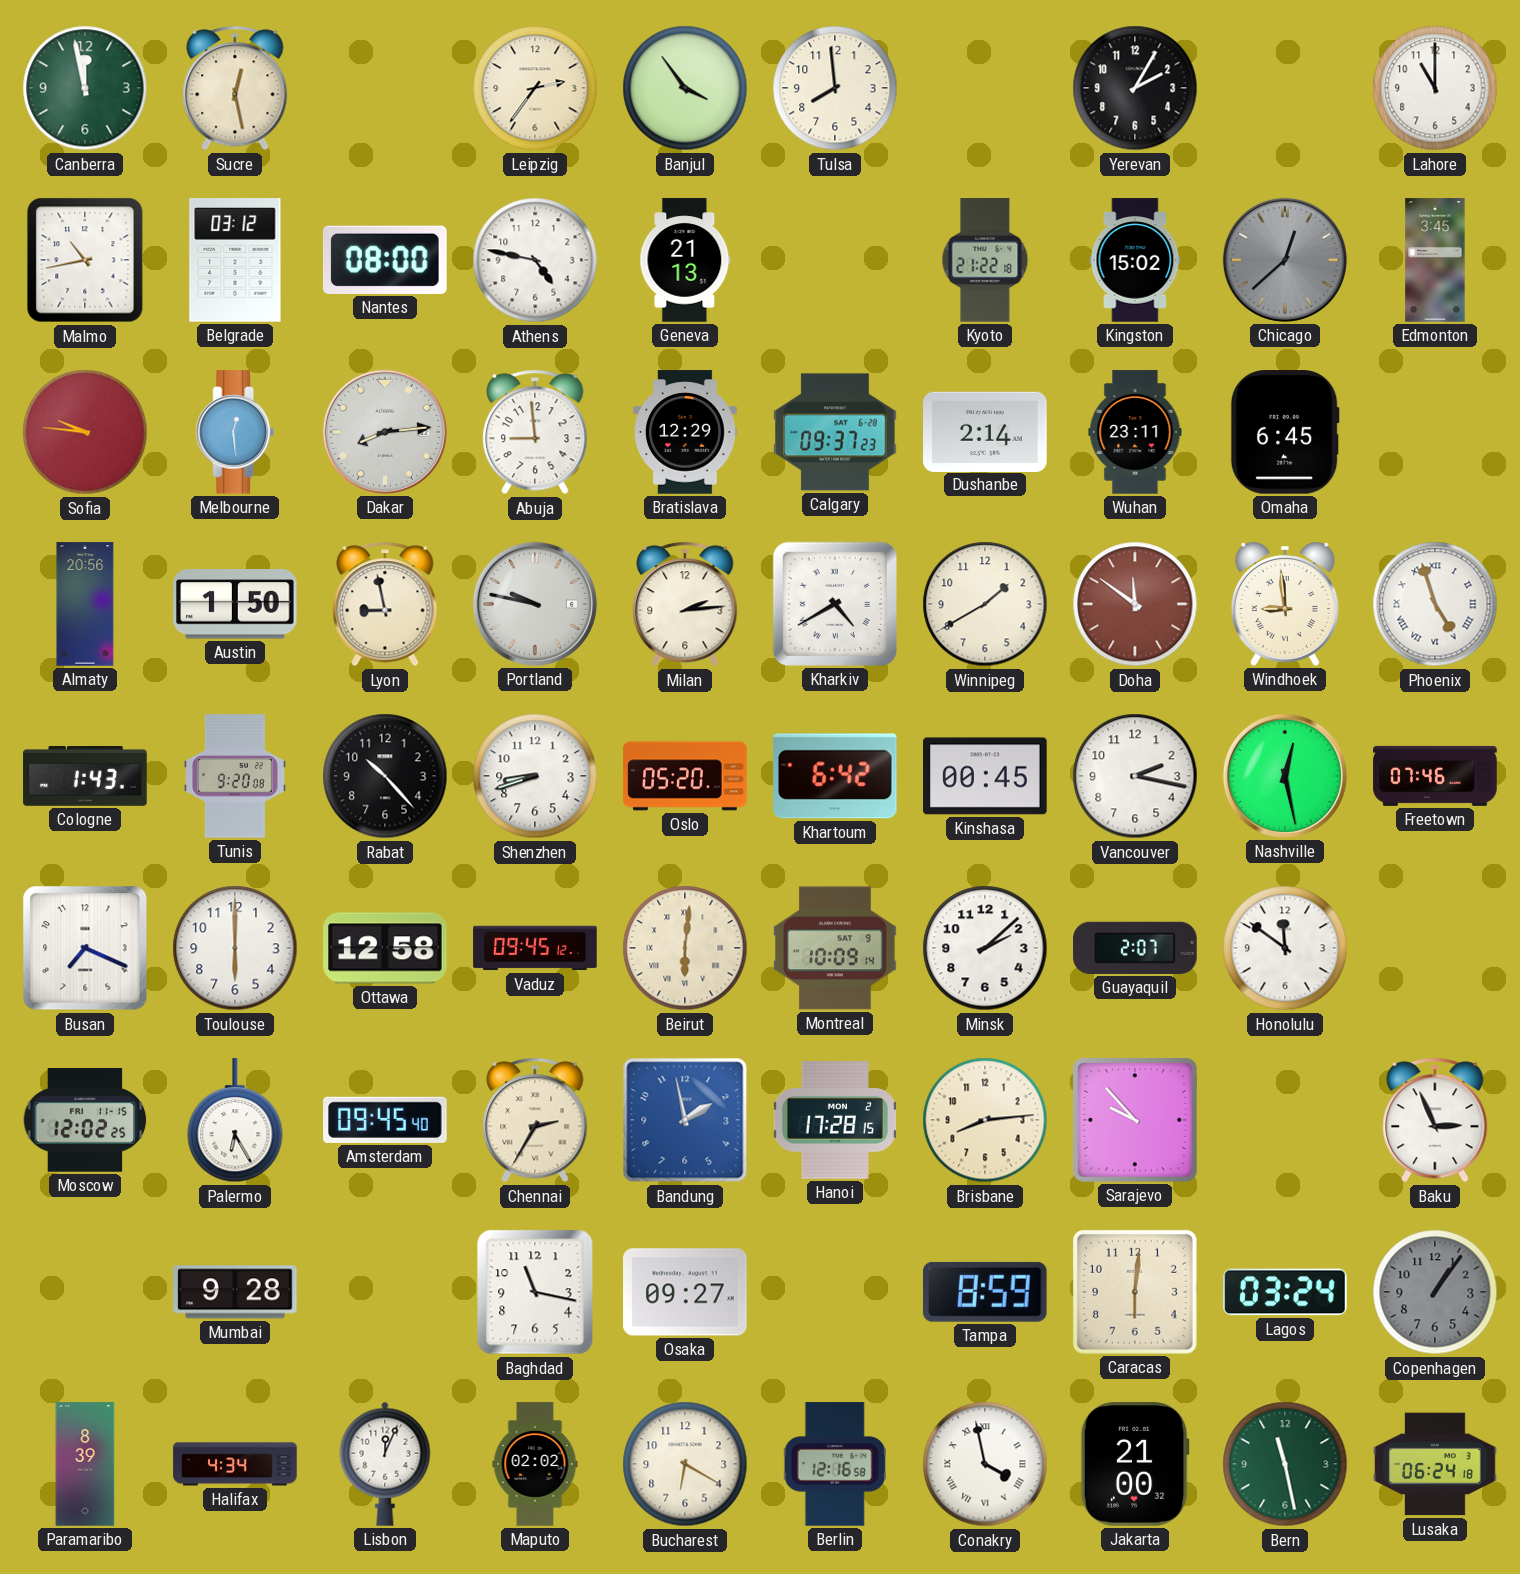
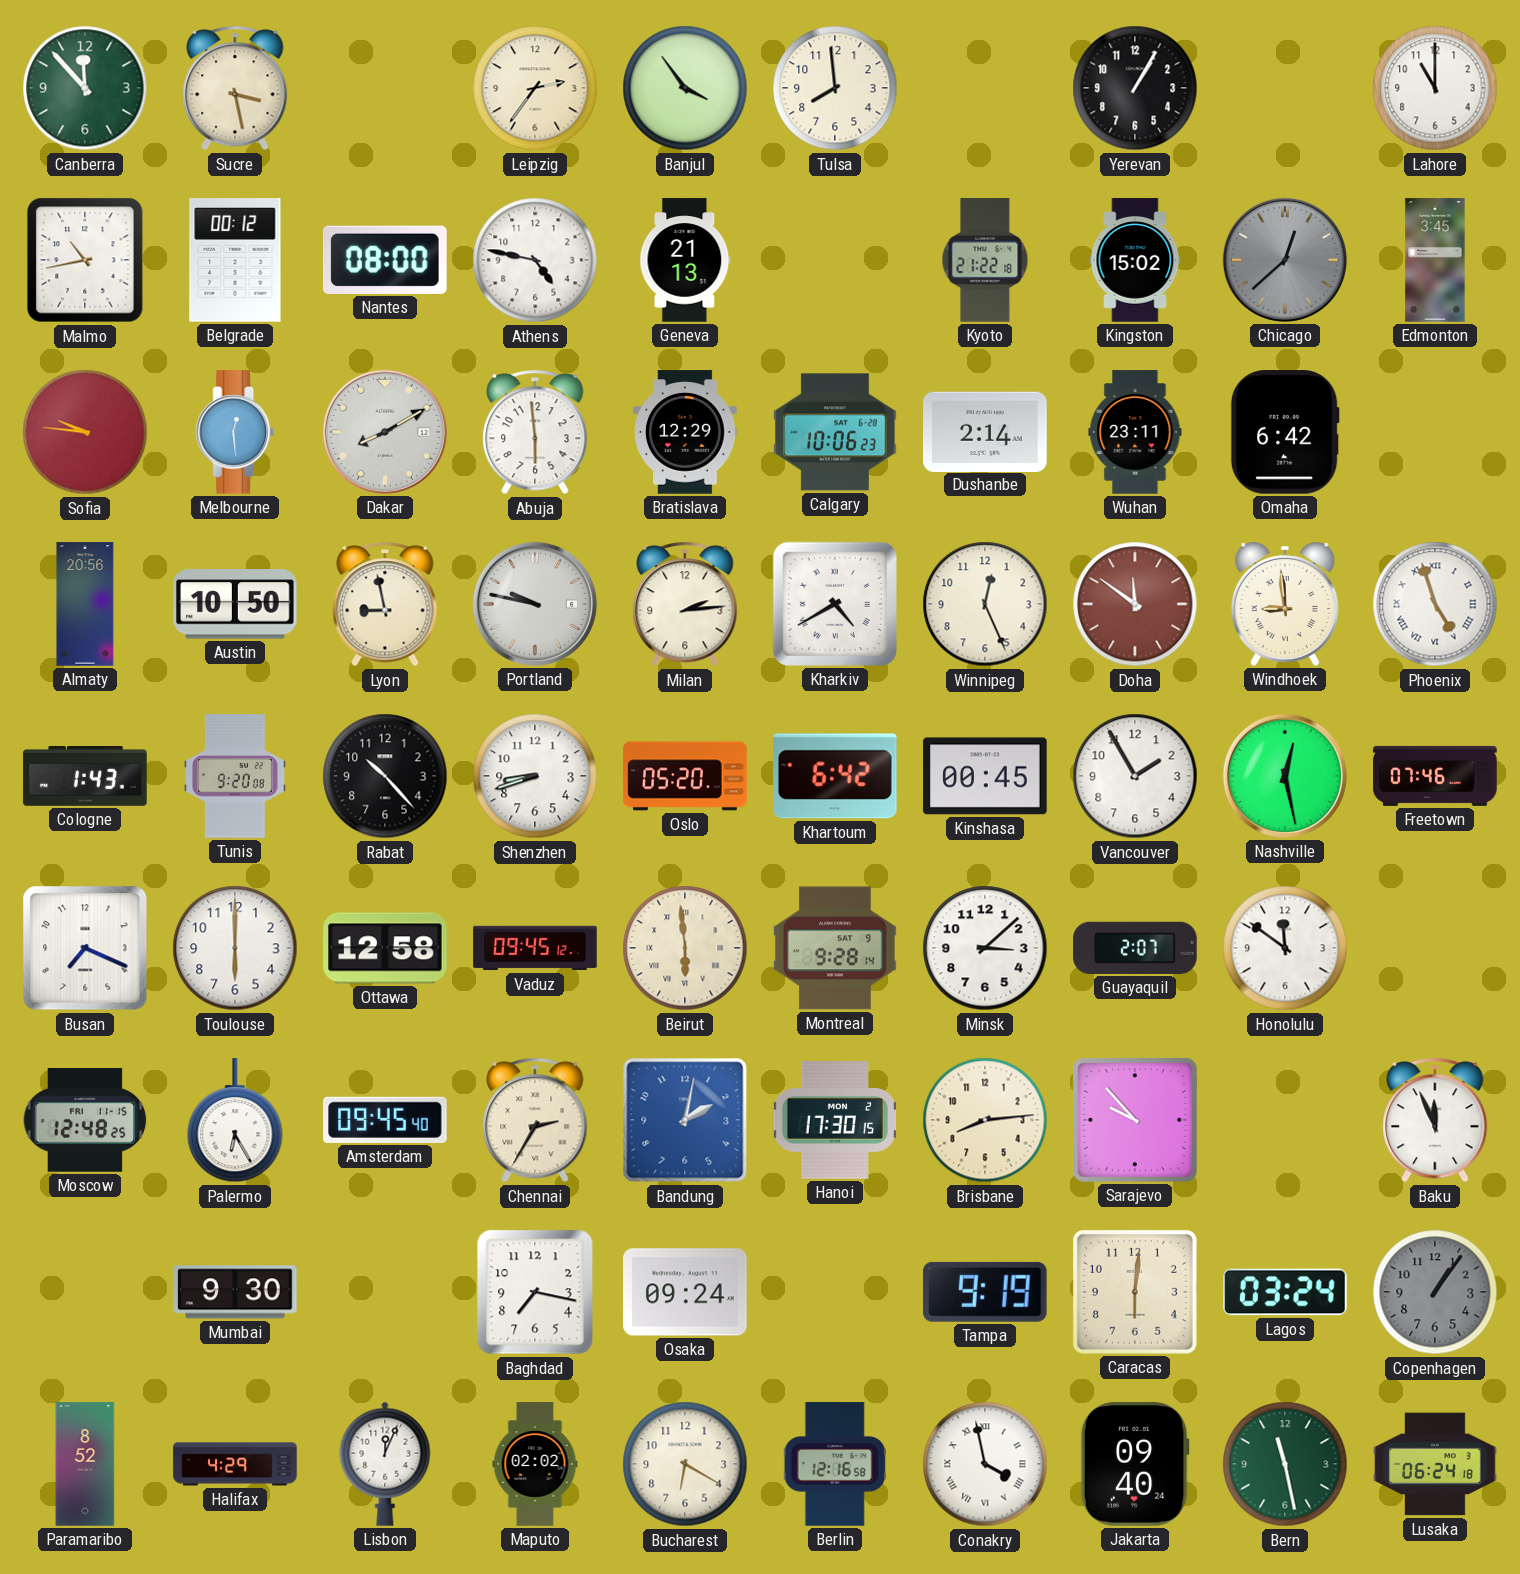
Canberra: 11:58 -> 11:53
Sucre: 12:28 -> 3:28
Yerevan: 2:05 -> 1:05
Belgrade: 03:12 -> 00:12
Dakar: 8:14 -> 8:10
Abuja: 8:59 -> 5:59
Calgary: 09:37 -> 10:06
Omaha: 6:45 -> 6:42
Austin: 1:50 -> 10:50
Winnipeg: 1:40 -> 12:26
Vancouver: 2:17 -> 1:55
Beirut: 6:01 -> 5:59
Montreal: 10:09 -> 9:28
Minsk: 2:08 -> 3:08
Moscow: 12:02 -> 12:48
Bandung: 1:58 -> 2:02
Hanoi: 17:28 -> 17:30
Baku: 2:56 -> 11:56
Mumbai: 9:28 -> 9:30
Baghdad: 11:17 -> 7:17
Osaka: 09:27 -> 09:24
Tampa: 8:59 -> 9:19
Paramaribo: 8:39 -> 8:52
Halifax: 4:34 -> 4:29
Jakarta: 21:00 -> 09:40
